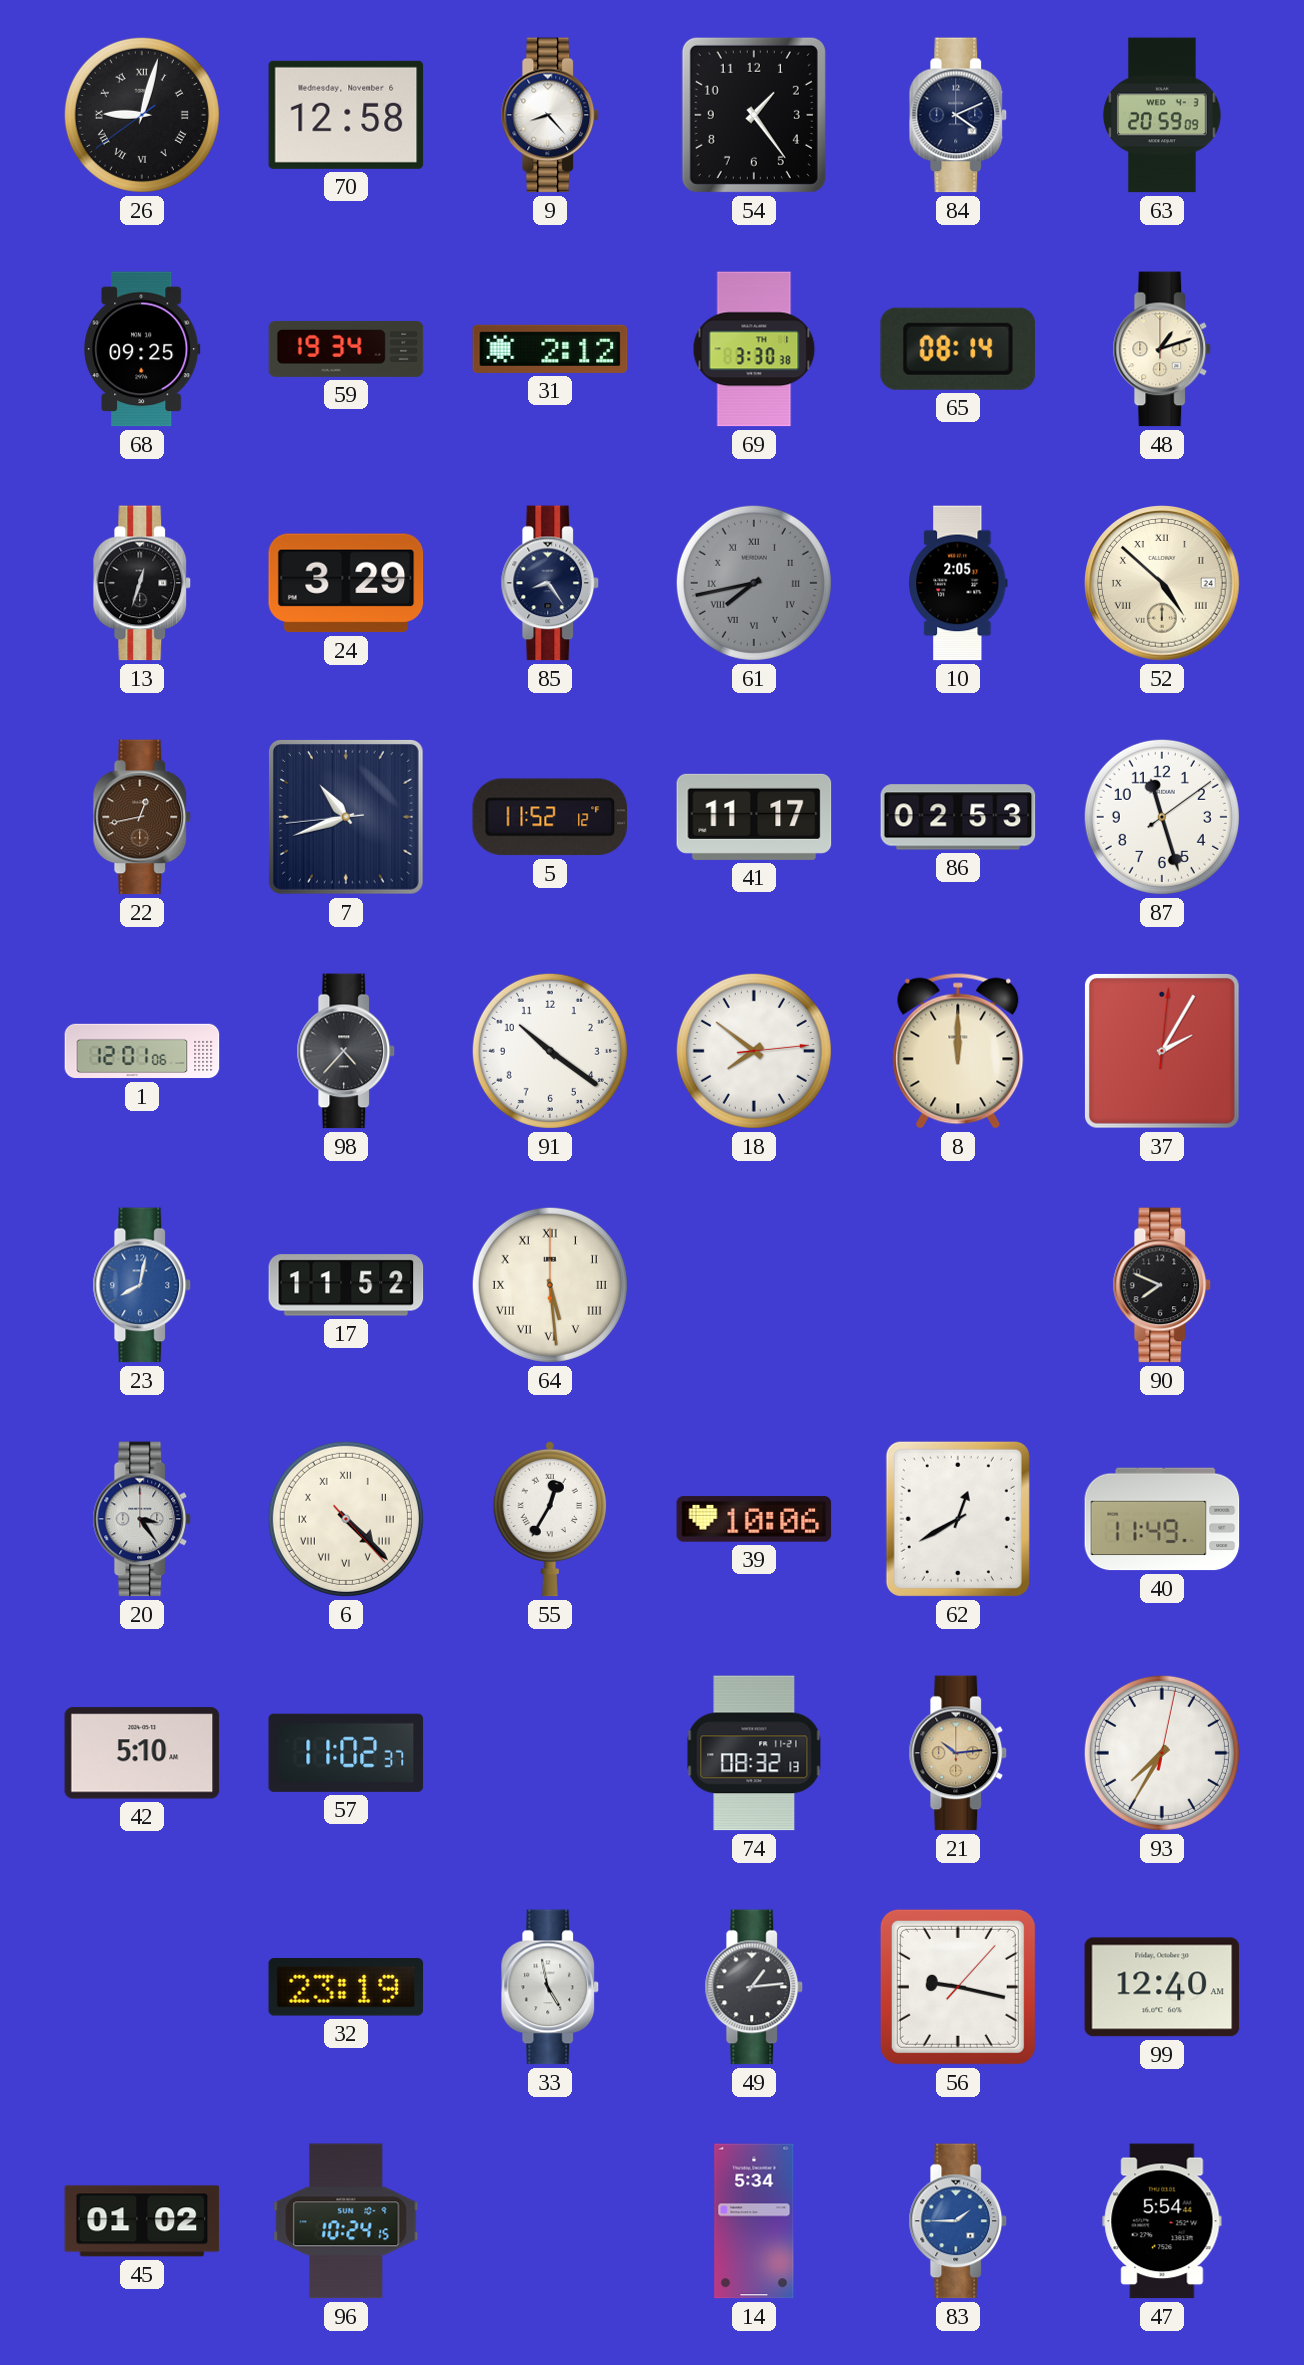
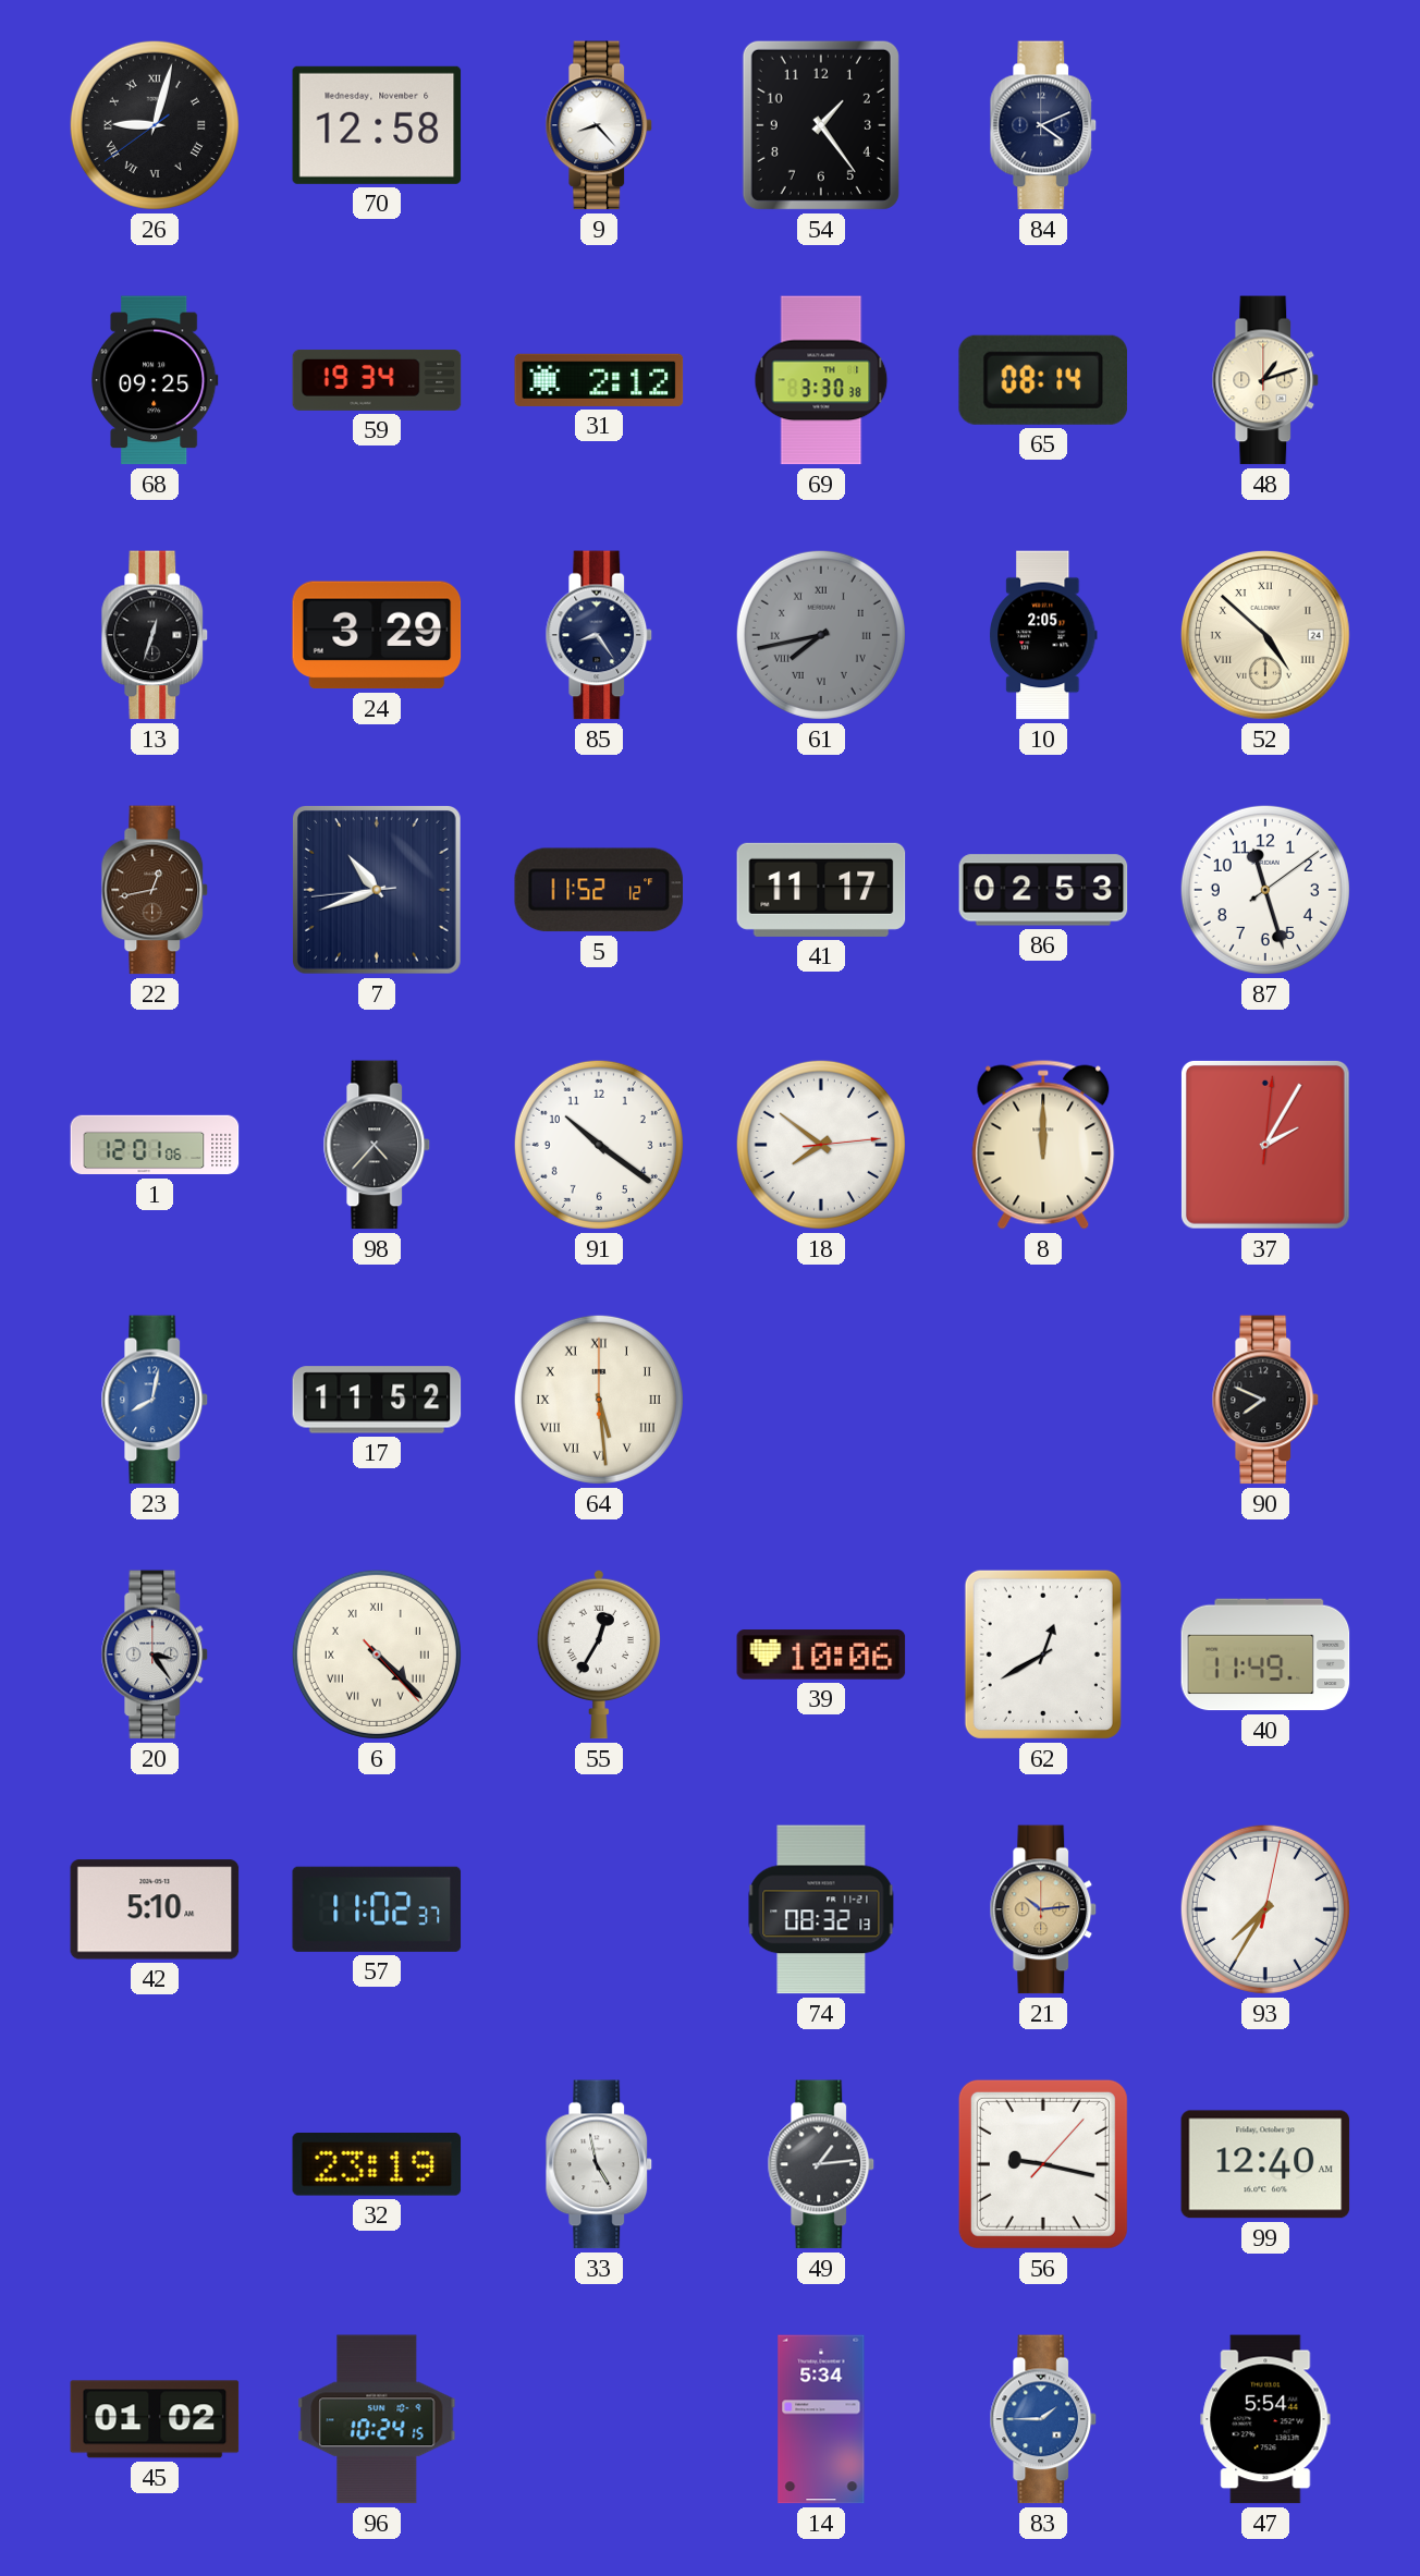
63: 20:59 -> none
